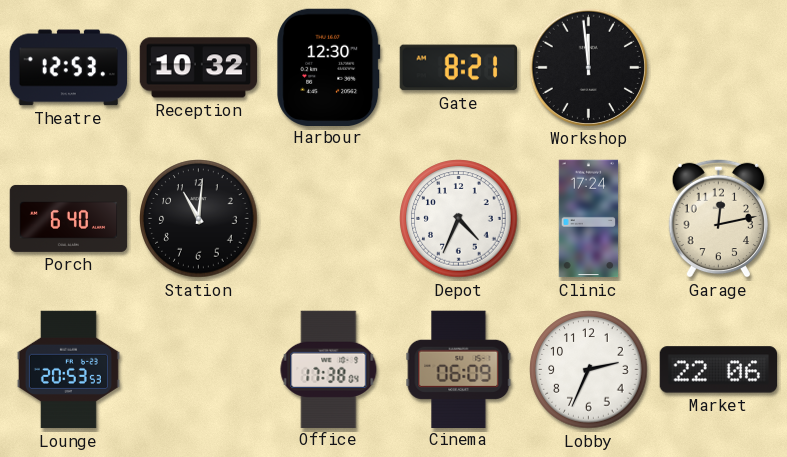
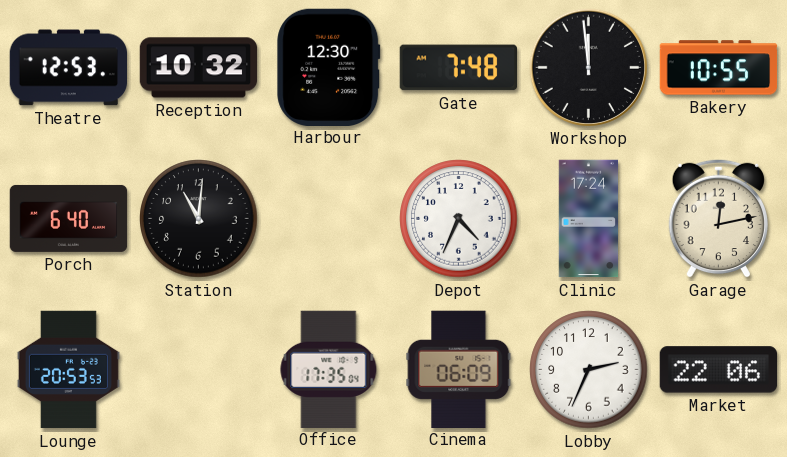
Gate: 8:21 -> 7:48
Bakery: none -> 10:55
Office: 17:38 -> 17:35
